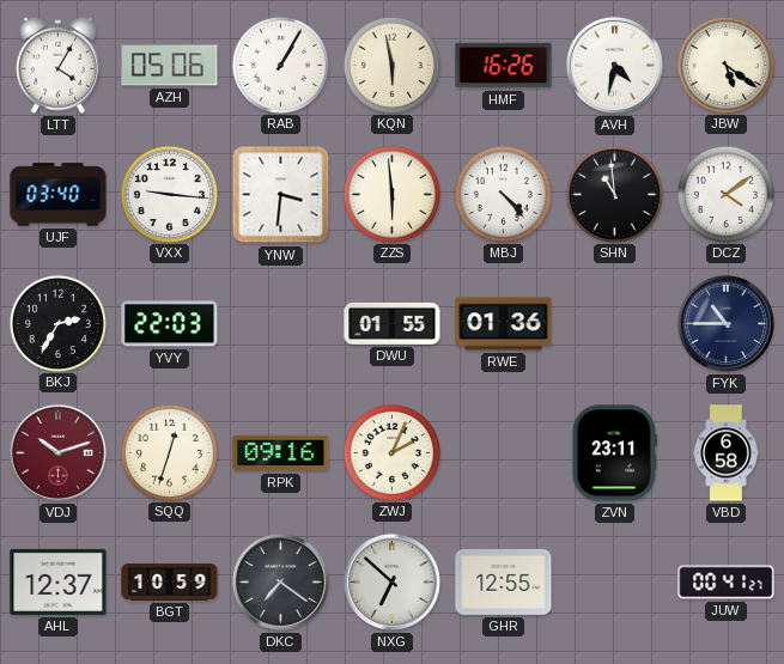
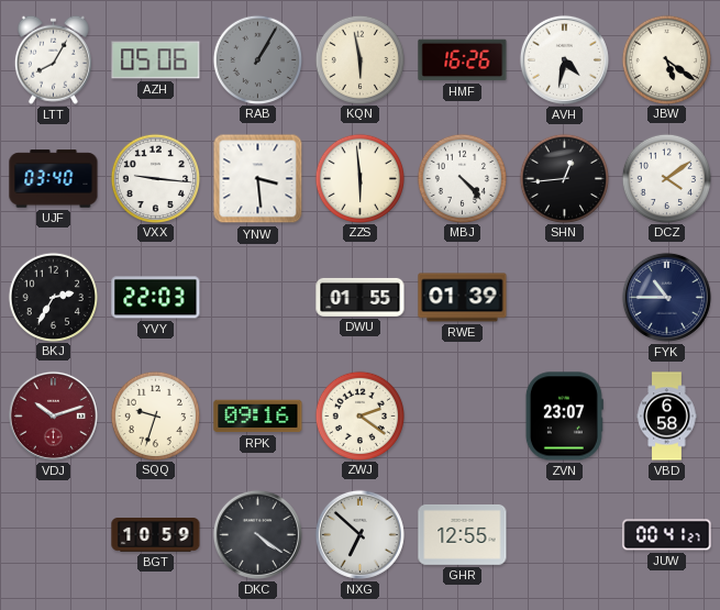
LTT: 4:05 -> 8:05
RAB dial: white -> grey
YNW: 3:31 -> 3:29
SHN: 10:59 -> 12:44
RWE: 01:36 -> 01:39
SQQ: 12:33 -> 9:33
ZWJ: 2:04 -> 2:21
ZVN: 23:11 -> 23:07
AHL: 12:37 -> none
DKC: 7:21 -> 4:21
